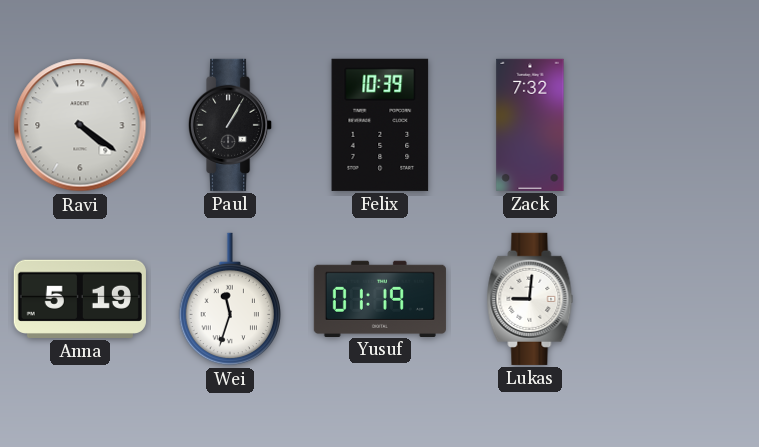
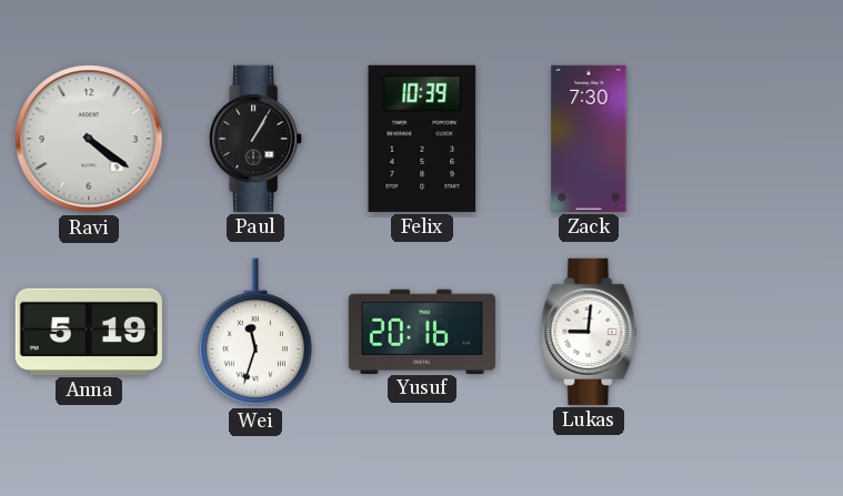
Zack: 7:32 -> 7:30
Yusuf: 01:19 -> 20:16
